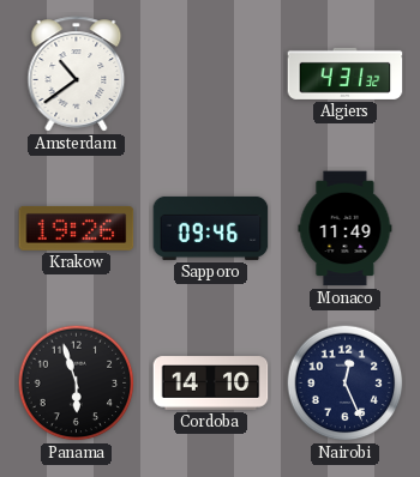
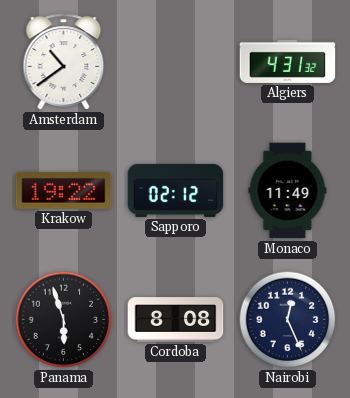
Krakow: 19:26 -> 19:22
Sapporo: 09:46 -> 02:12
Cordoba: 14:10 -> 8:08
